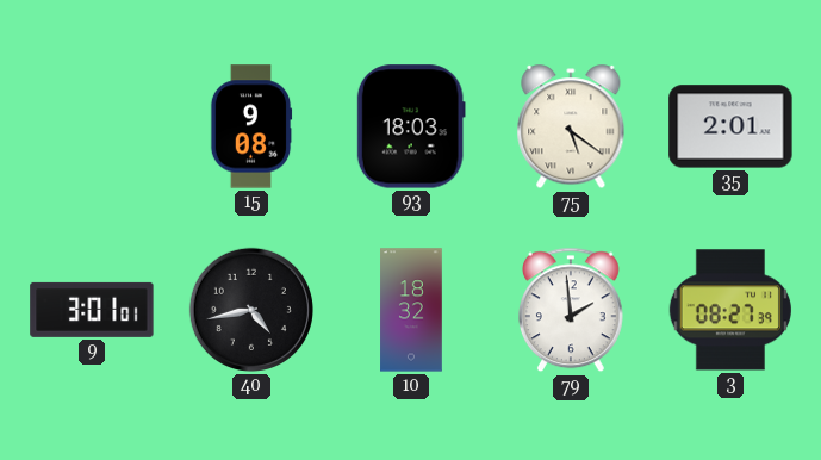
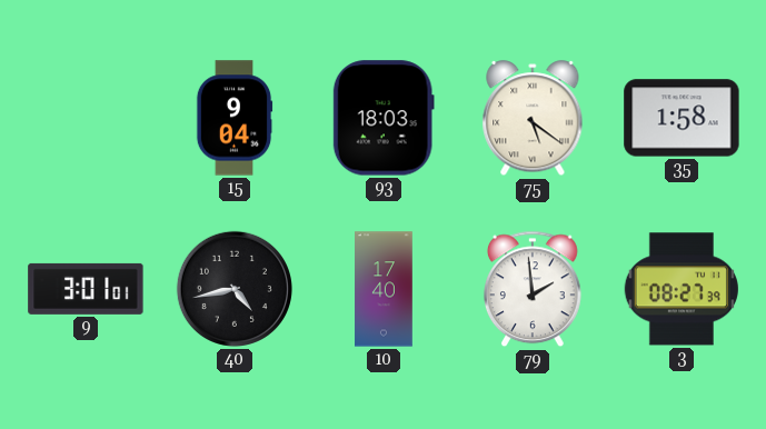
15: 9:08 -> 9:04
35: 2:01 -> 1:58
10: 18:32 -> 17:40
